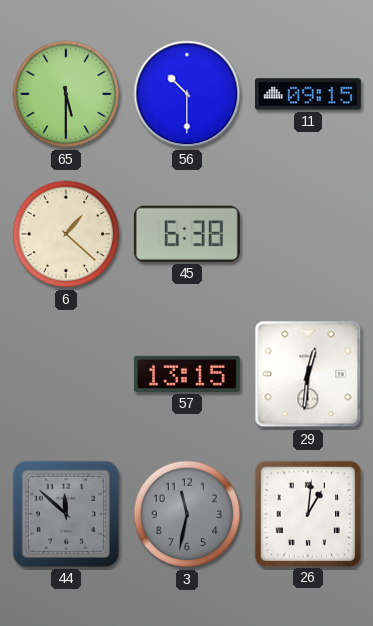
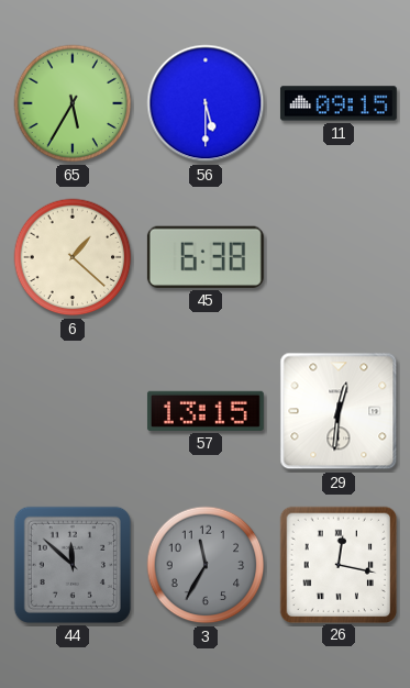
65: 5:30 -> 5:35
56: 10:30 -> 5:30
3: 11:32 -> 11:35
26: 1:01 -> 12:17
